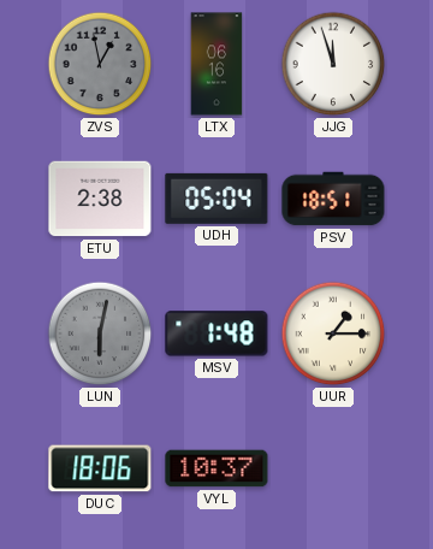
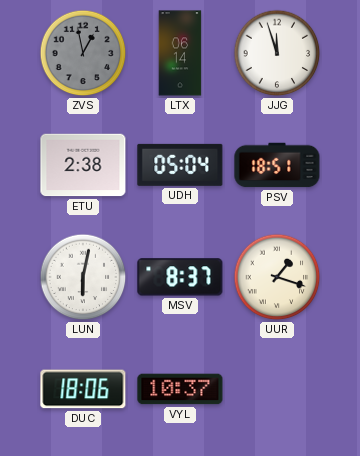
LTX: 06:16 -> 06:14
LUN dial: grey -> white
MSV: 1:48 -> 8:37
UUR: 1:15 -> 1:18
